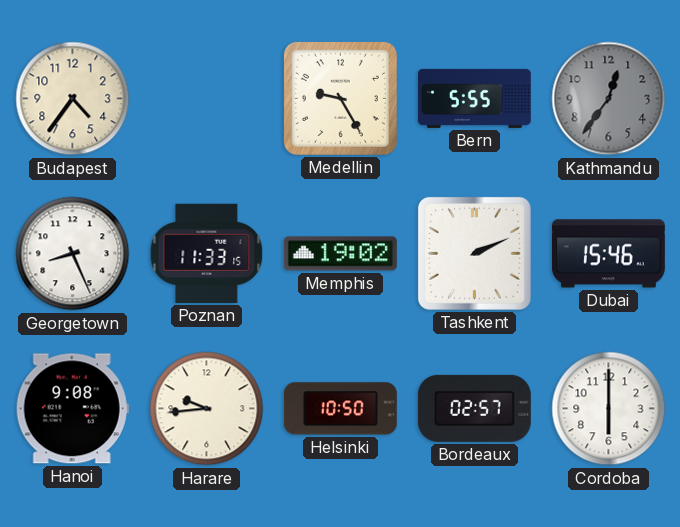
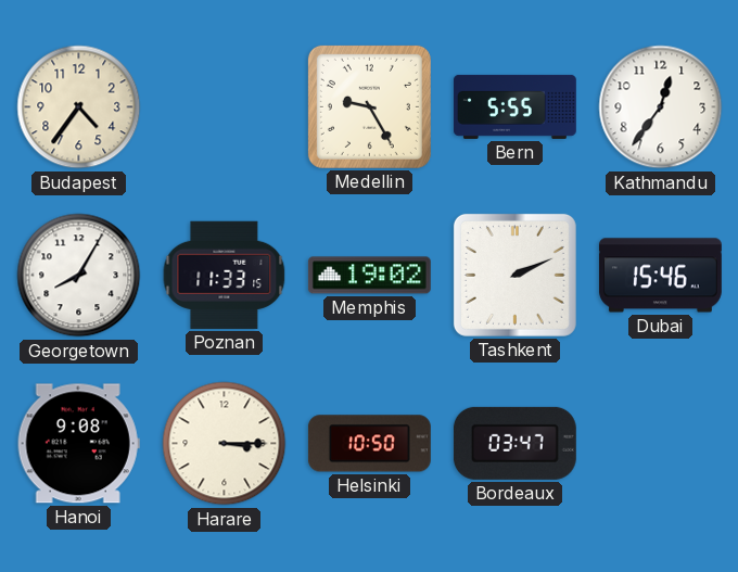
Kathmandu dial: grey -> white
Georgetown: 8:26 -> 8:05
Harare: 9:44 -> 3:15
Bordeaux: 02:57 -> 03:47
Cordoba: 6:00 -> none
